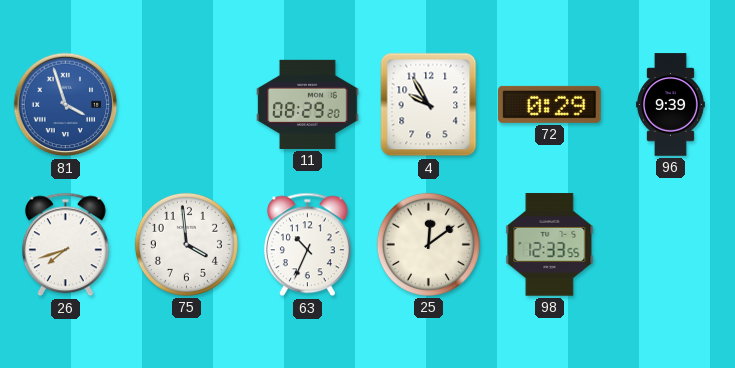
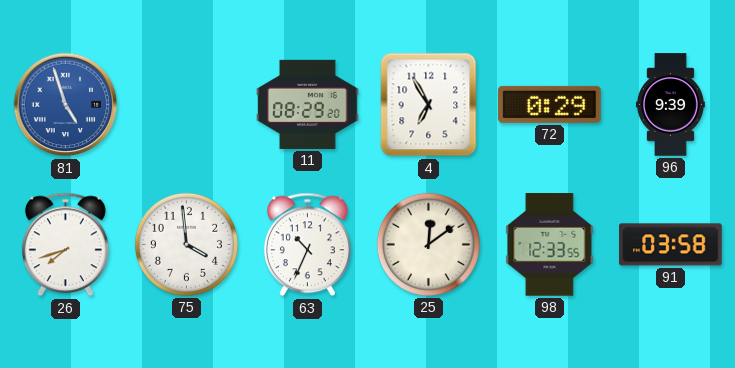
81: 3:57 -> 4:57
4: 9:55 -> 6:55
91: none -> 03:58
